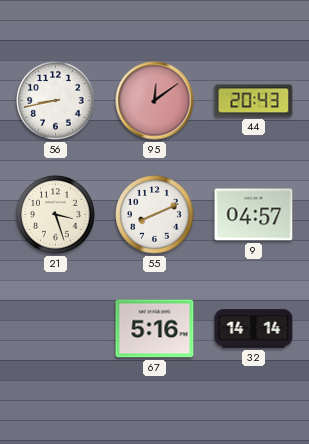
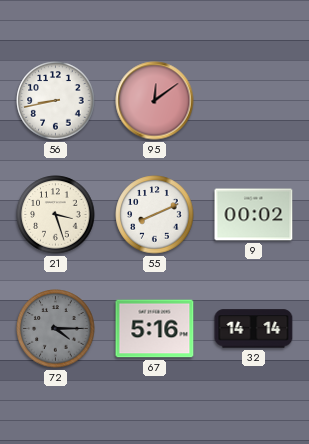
44: 20:43 -> none
9: 04:57 -> 00:02
72: none -> 4:15
